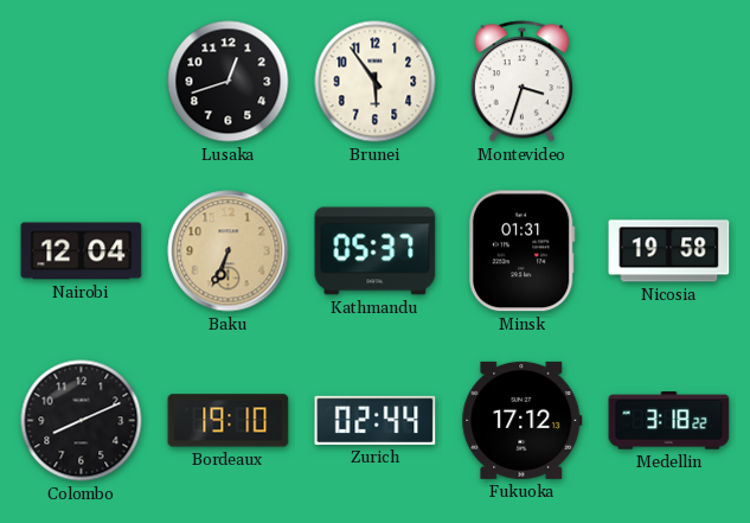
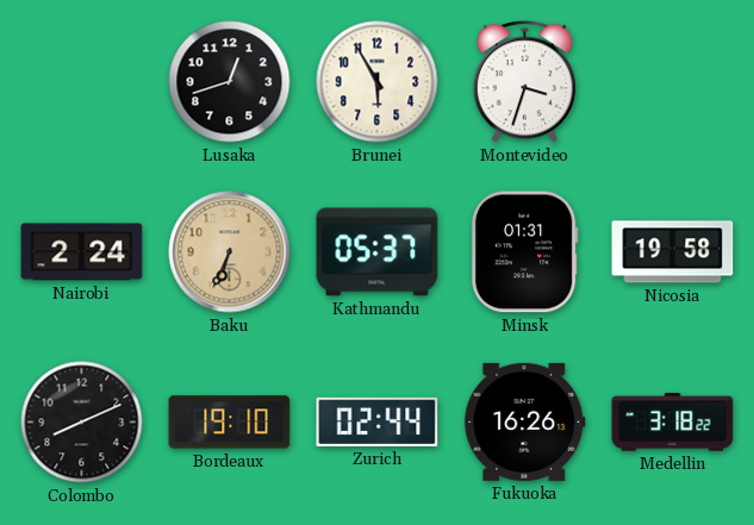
Brunei: 5:54 -> 5:55
Nairobi: 12:04 -> 2:24
Fukuoka: 17:12 -> 16:26
